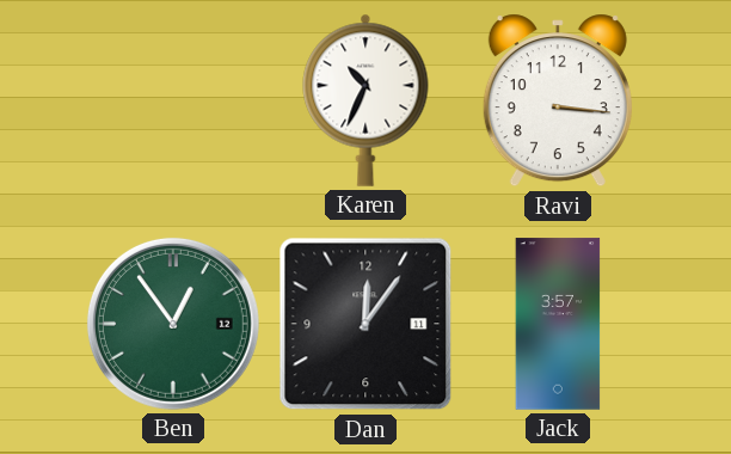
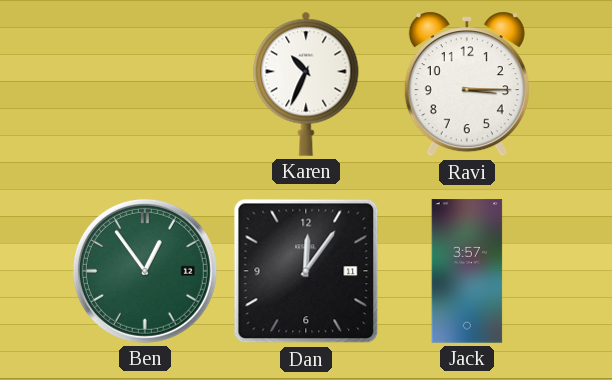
Ravi: 3:16 -> 3:15
